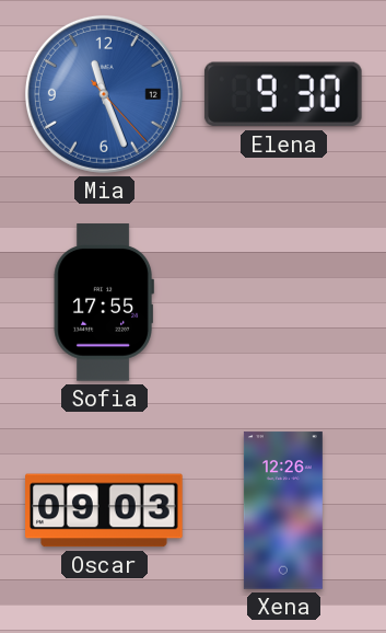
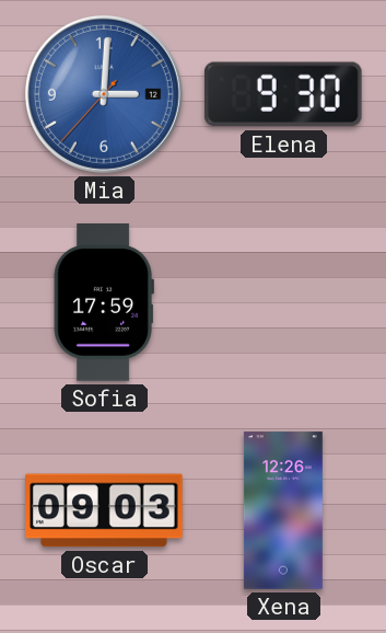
Mia: 11:26 -> 3:00
Sofia: 17:55 -> 17:59
